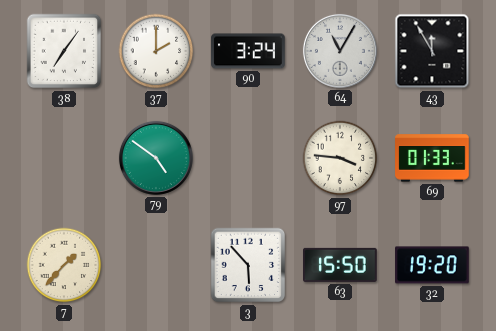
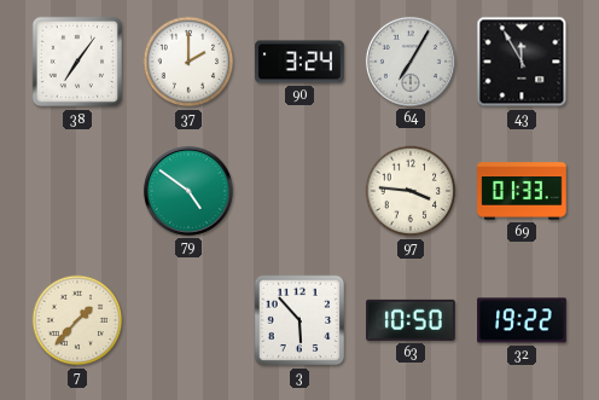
64: 11:05 -> 7:05
63: 15:50 -> 10:50
32: 19:20 -> 19:22
